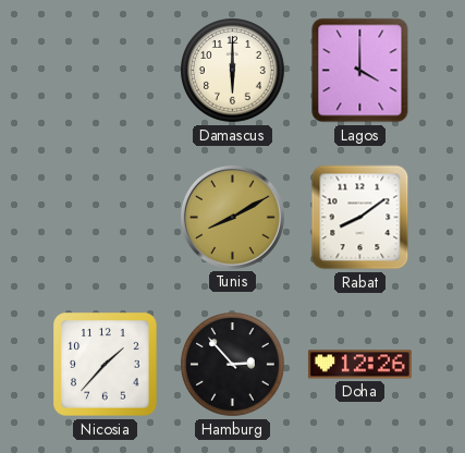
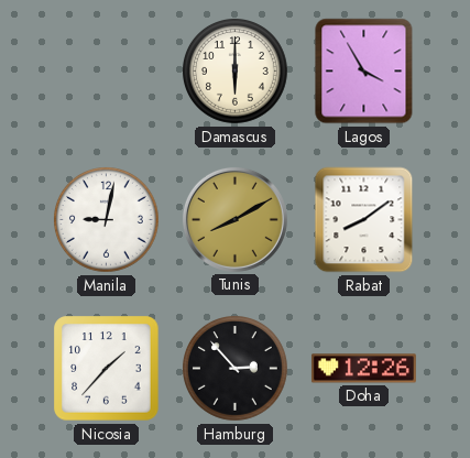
Lagos: 4:00 -> 3:55
Manila: none -> 9:02
